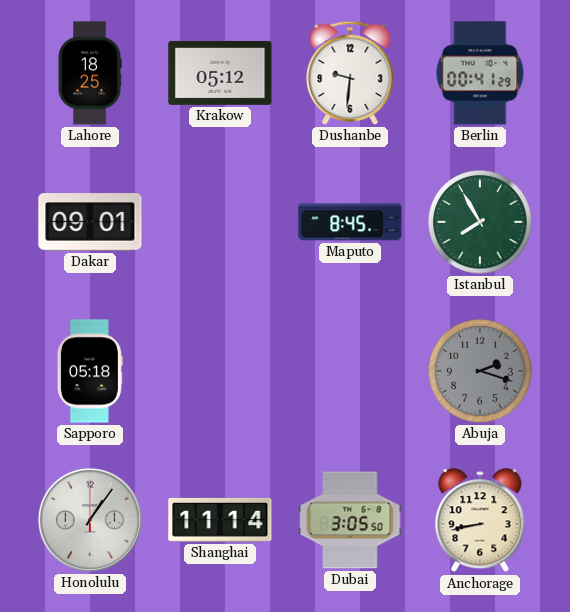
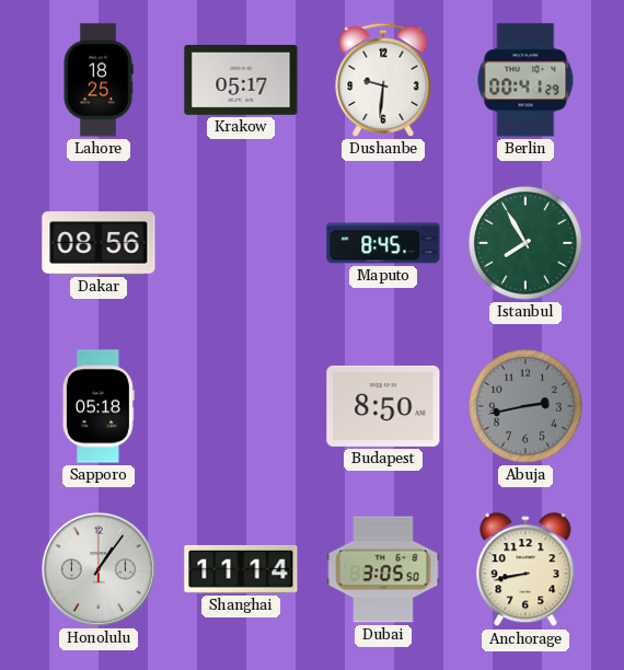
Krakow: 05:12 -> 05:17
Dakar: 09:01 -> 08:56
Budapest: none -> 8:50
Abuja: 2:18 -> 2:43
